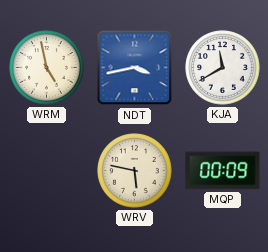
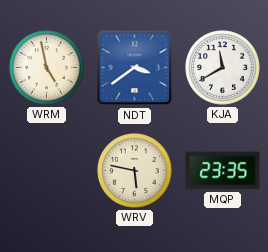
NDT: 3:43 -> 3:39
MQP: 00:09 -> 23:35
